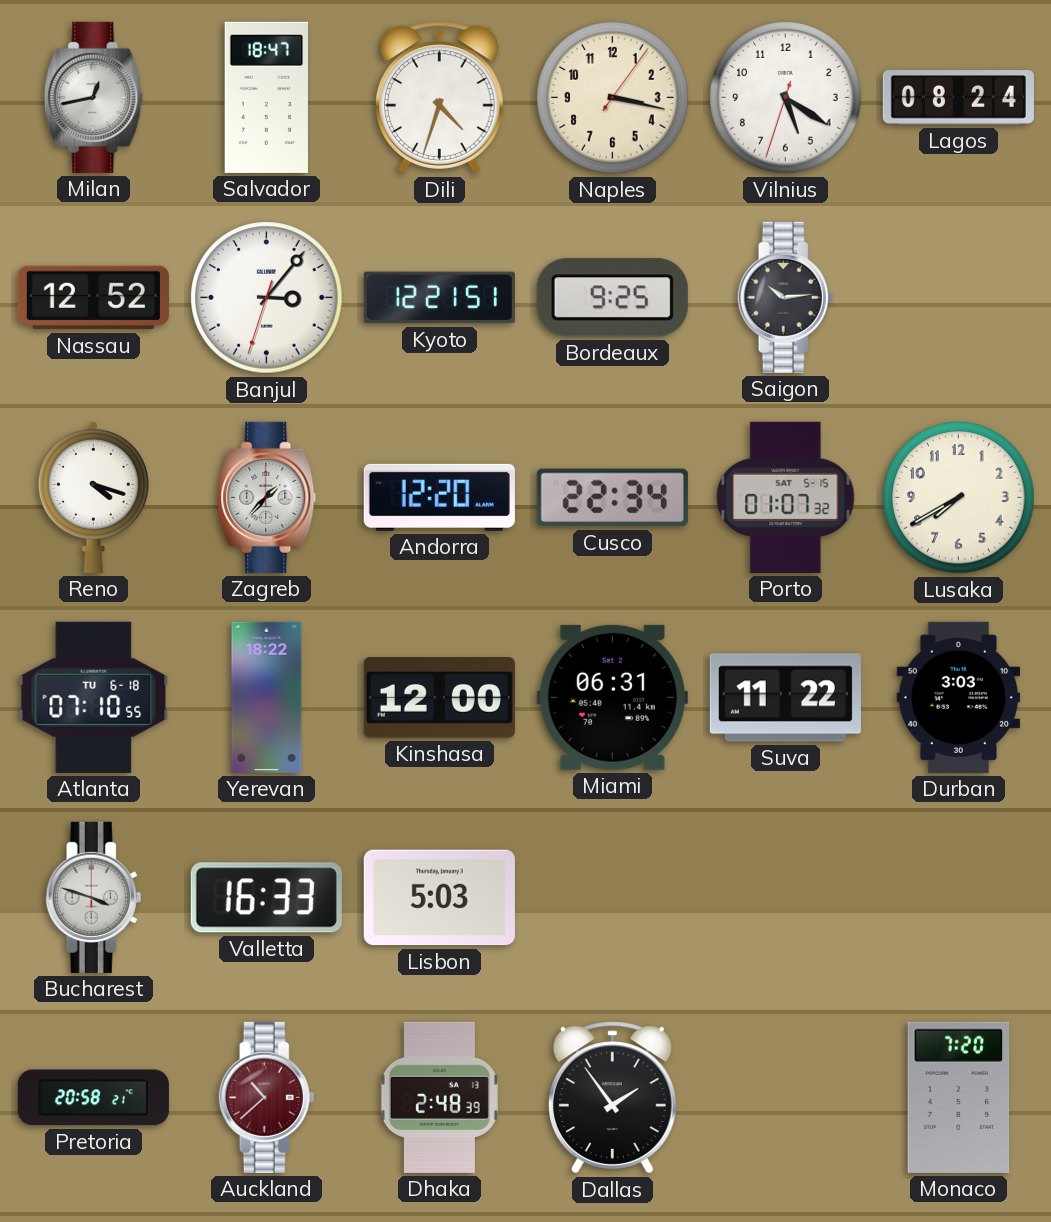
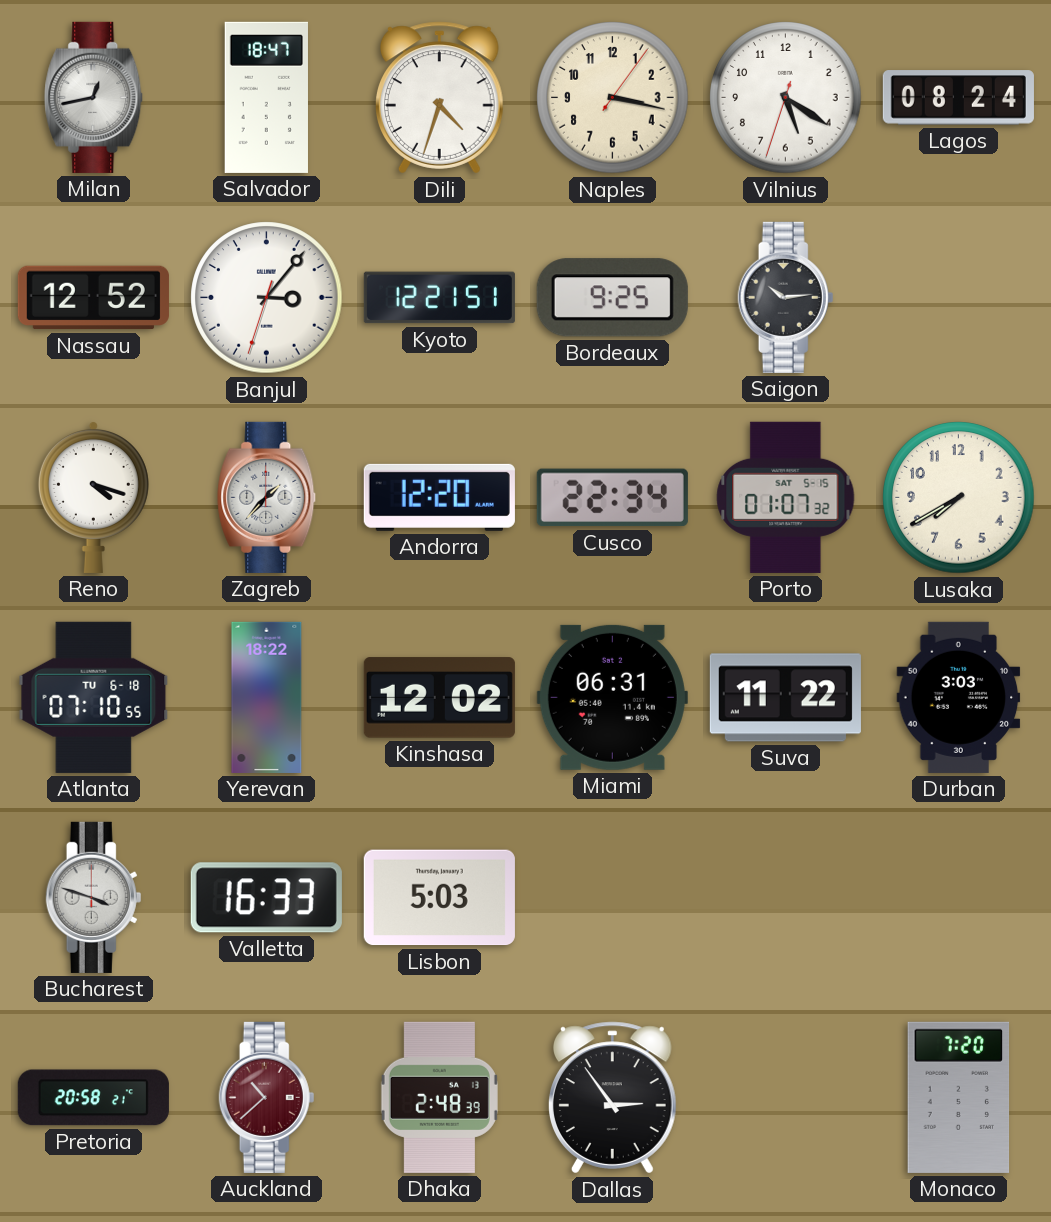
Kinshasa: 12:00 -> 12:02
Dallas: 1:54 -> 2:54
